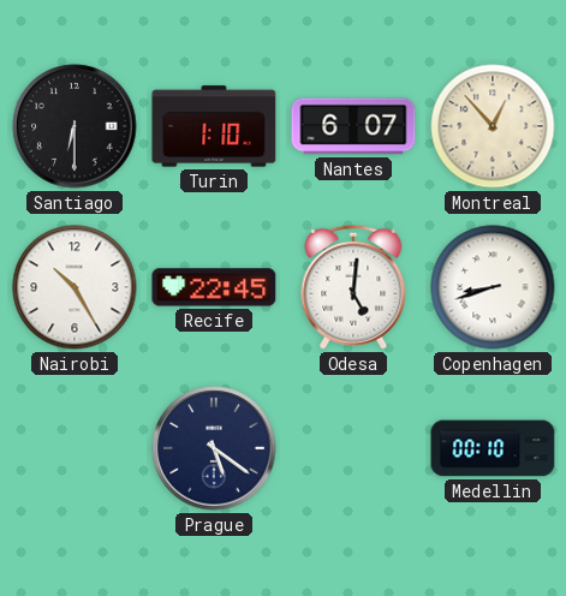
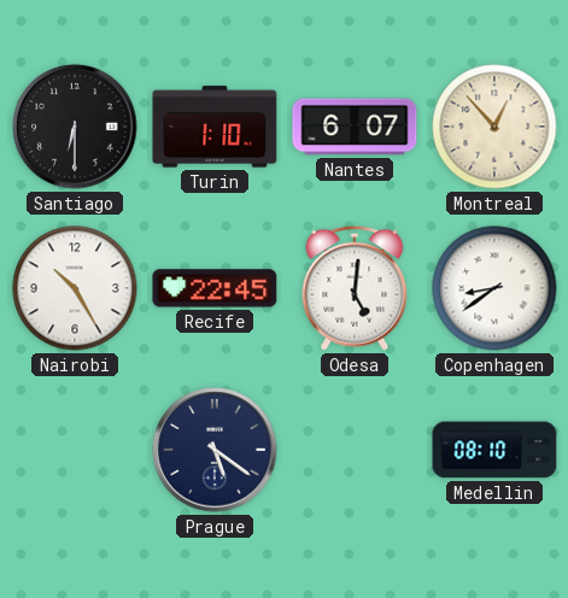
Copenhagen: 8:42 -> 8:39
Medellin: 00:10 -> 08:10
